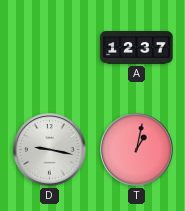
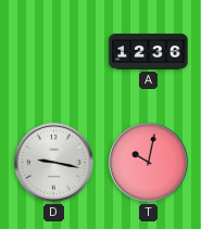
A: 12:37 -> 12:36
T: 1:02 -> 10:02
